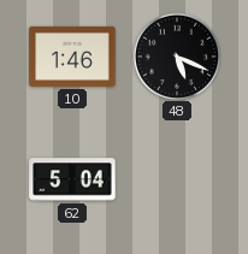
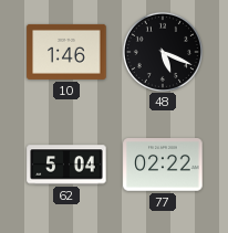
77: none -> 02:22
